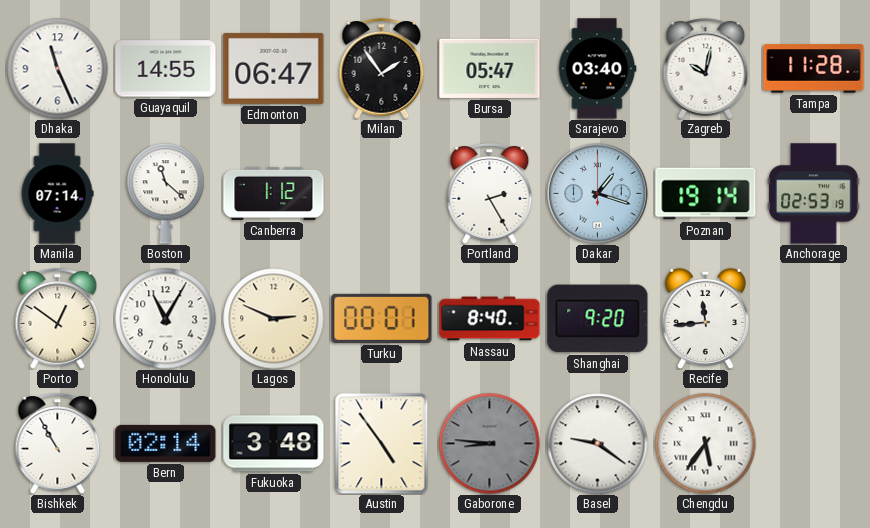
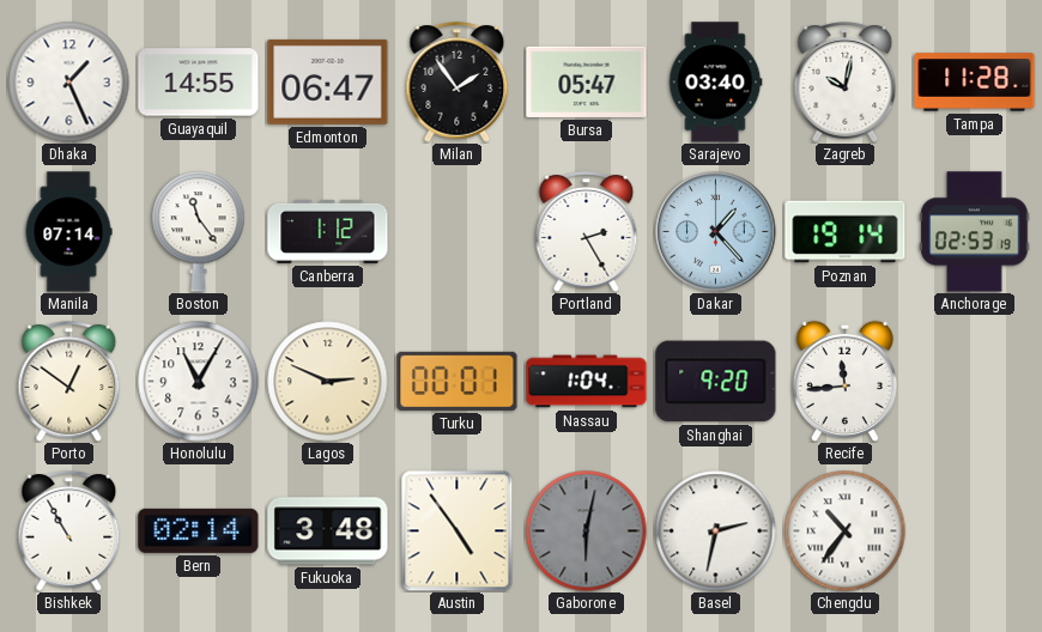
Dhaka: 11:26 -> 1:26
Boston: 11:22 -> 11:24
Dakar: 1:18 -> 1:23
Nassau: 8:40 -> 1:04
Gaborone: 8:46 -> 6:02
Basel: 9:21 -> 2:32
Chengdu: 5:36 -> 10:36
